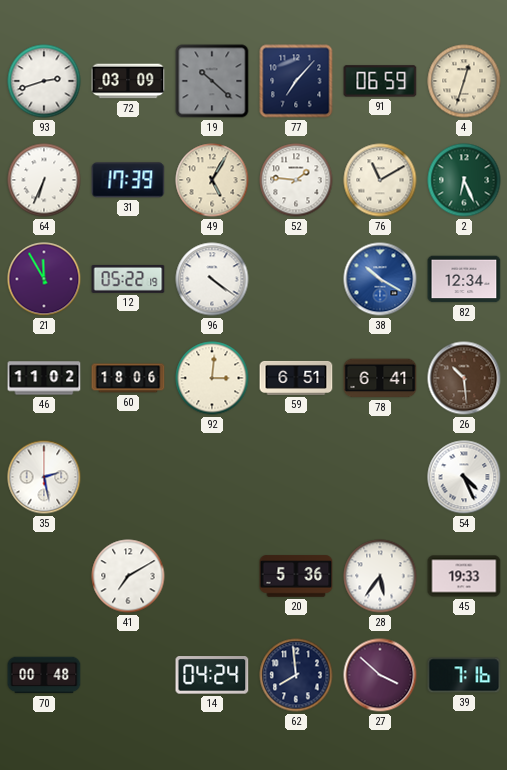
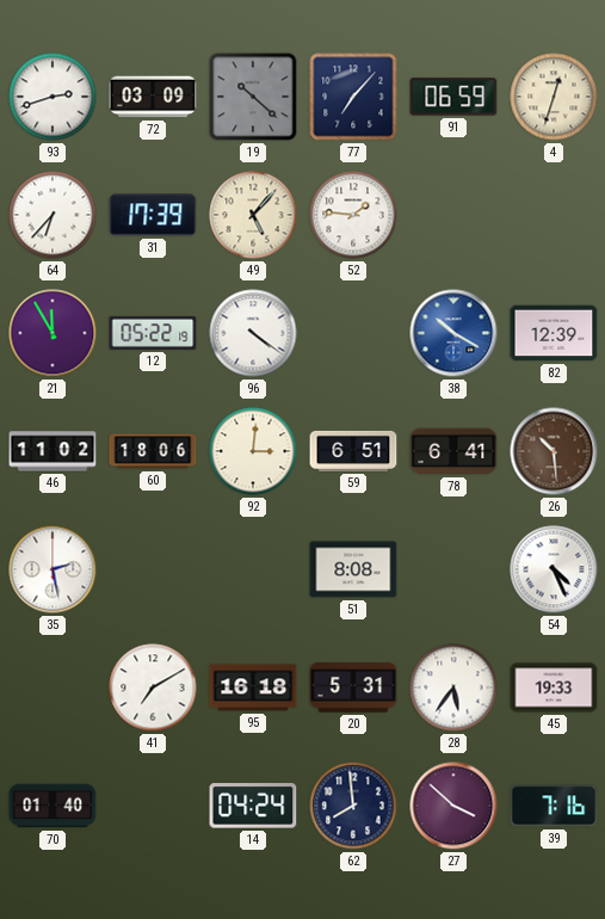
64: 6:34 -> 6:37
49: 5:05 -> 5:07
76: 11:10 -> none
2: 6:26 -> none
82: 12:34 -> 12:39
51: none -> 8:08
95: none -> 16:18
20: 5:36 -> 5:31
70: 00:48 -> 01:40
